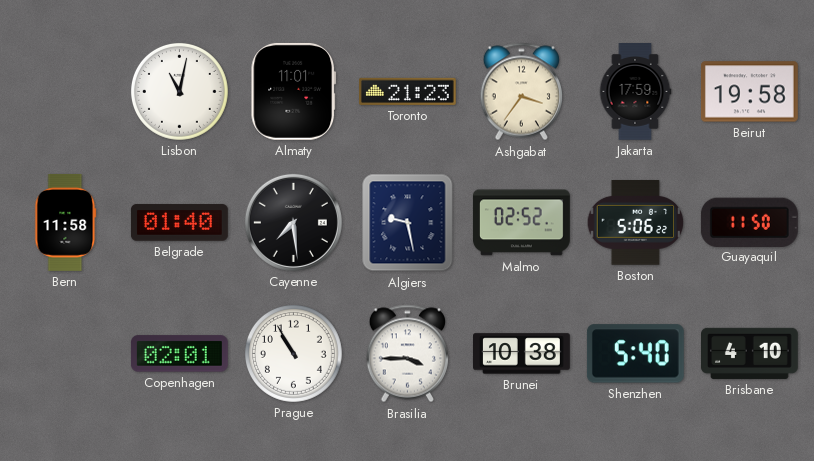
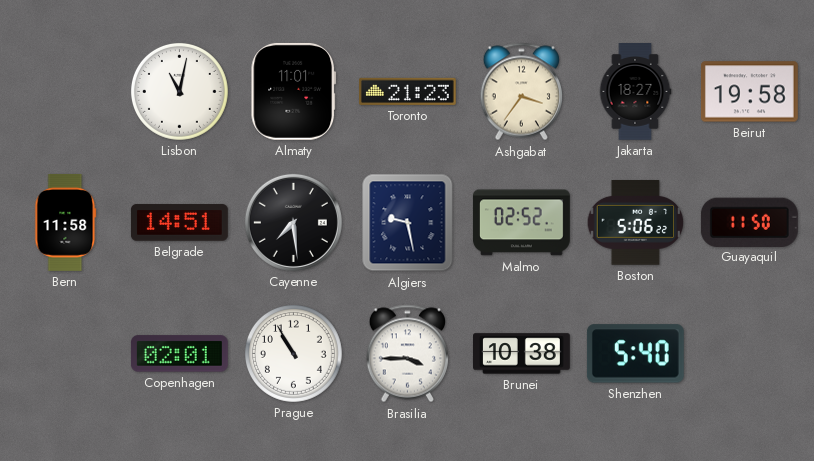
Jakarta: 17:59 -> 18:27
Belgrade: 01:40 -> 14:51
Brisbane: 4:10 -> none
